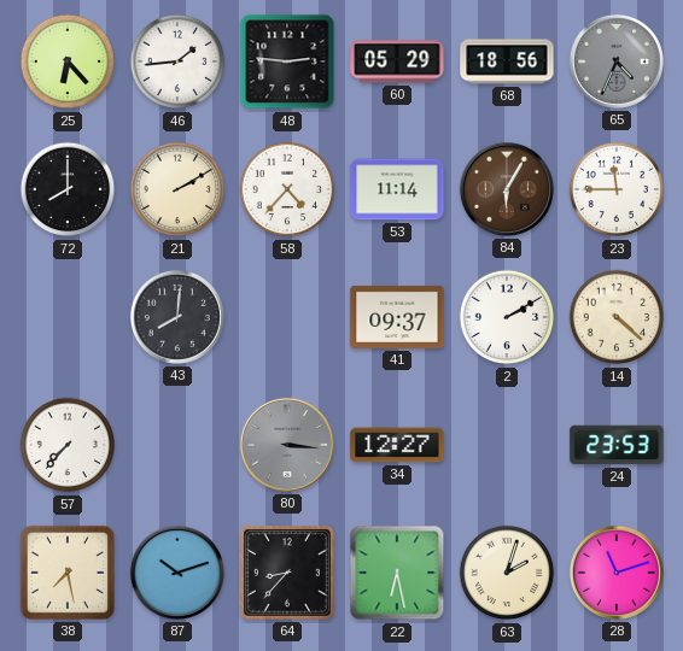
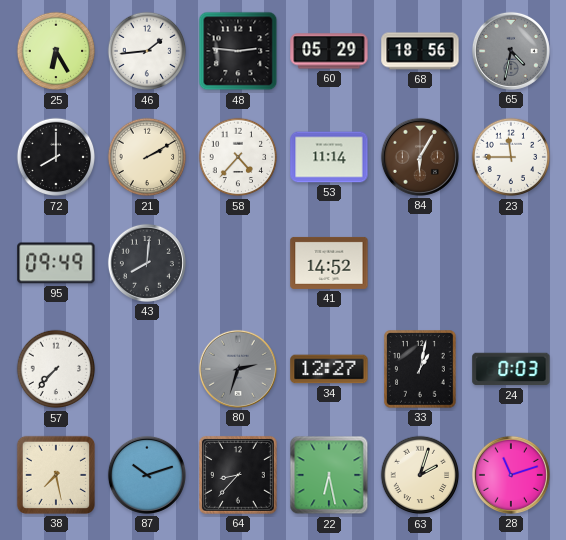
25: 6:23 -> 6:25
65: 4:34 -> 4:32
95: none -> 09:49
41: 09:37 -> 14:52
2: 2:10 -> none
14: 4:22 -> none
80: 3:16 -> 2:33
33: none -> 1:02
24: 23:53 -> 0:03
